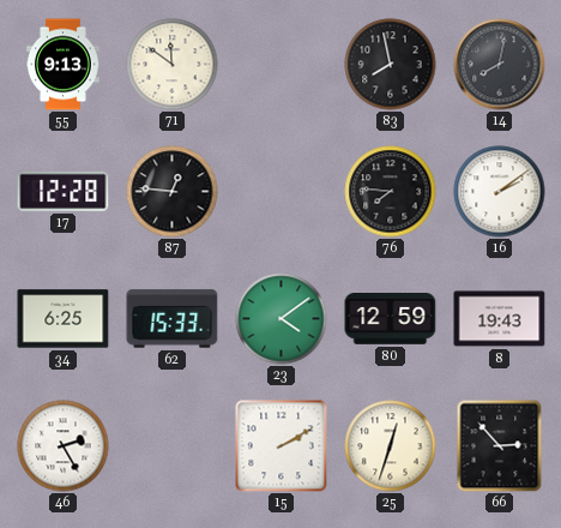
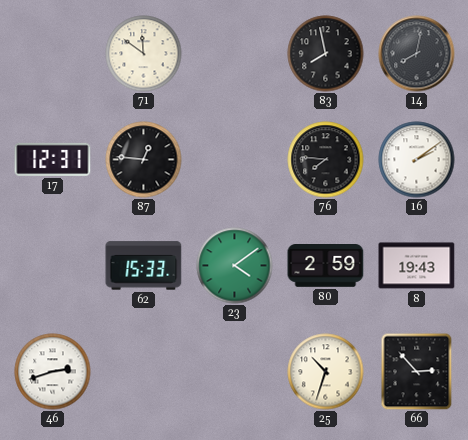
55: 9:13 -> none
17: 12:28 -> 12:31
34: 6:25 -> none
80: 12:59 -> 2:59
46: 2:25 -> 2:42
15: 2:10 -> none
25: 12:33 -> 10:33
